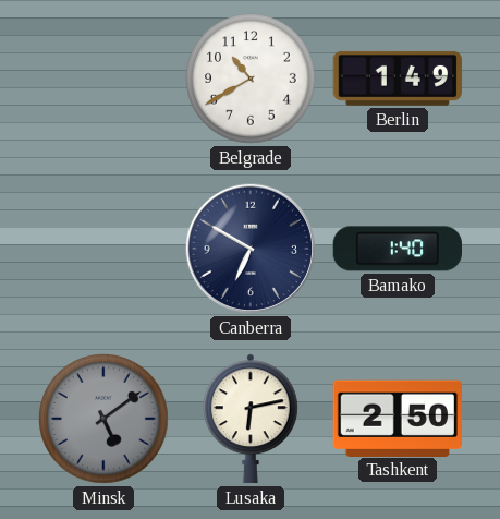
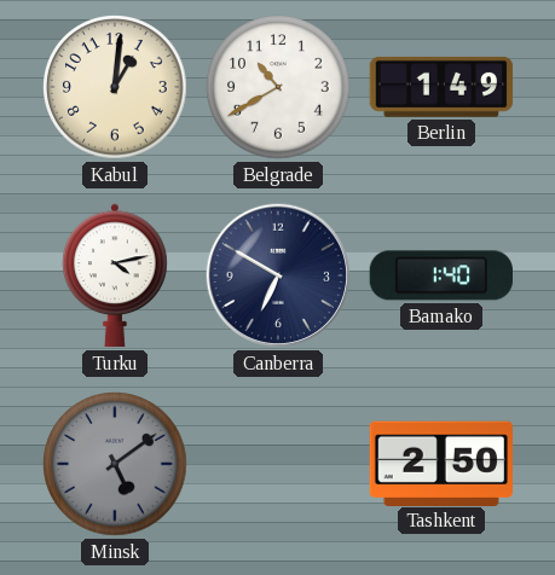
Kabul: none -> 1:01
Turku: none -> 4:13
Lusaka: 6:13 -> none
